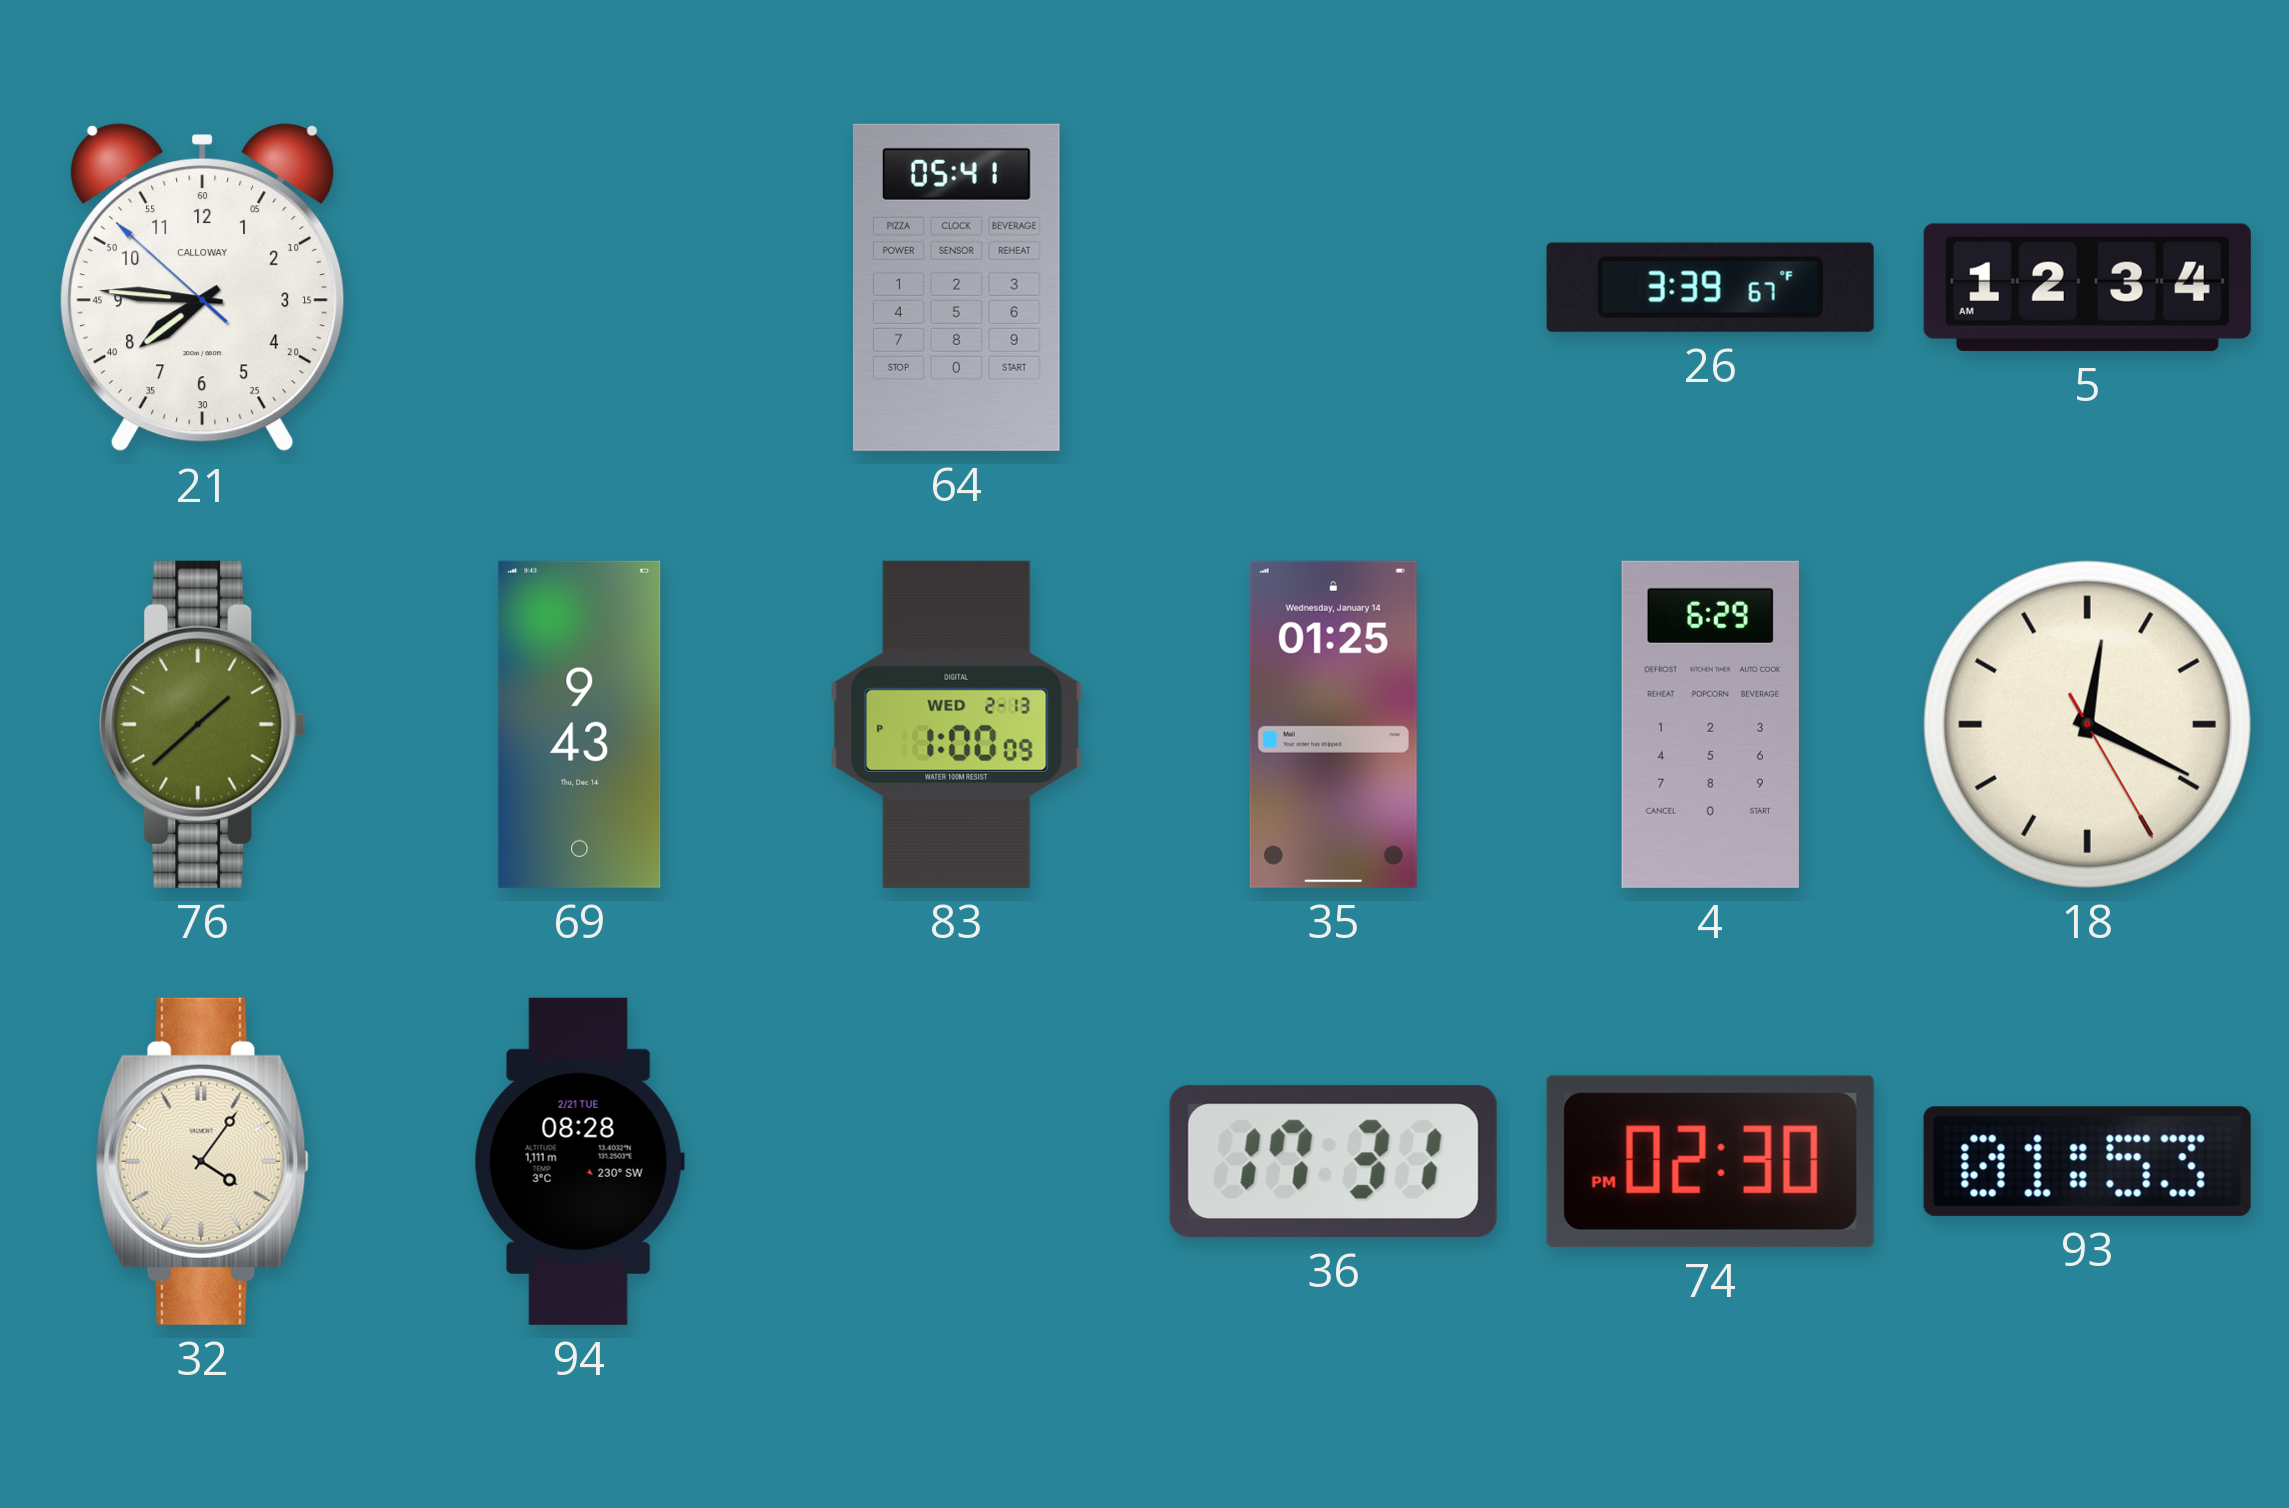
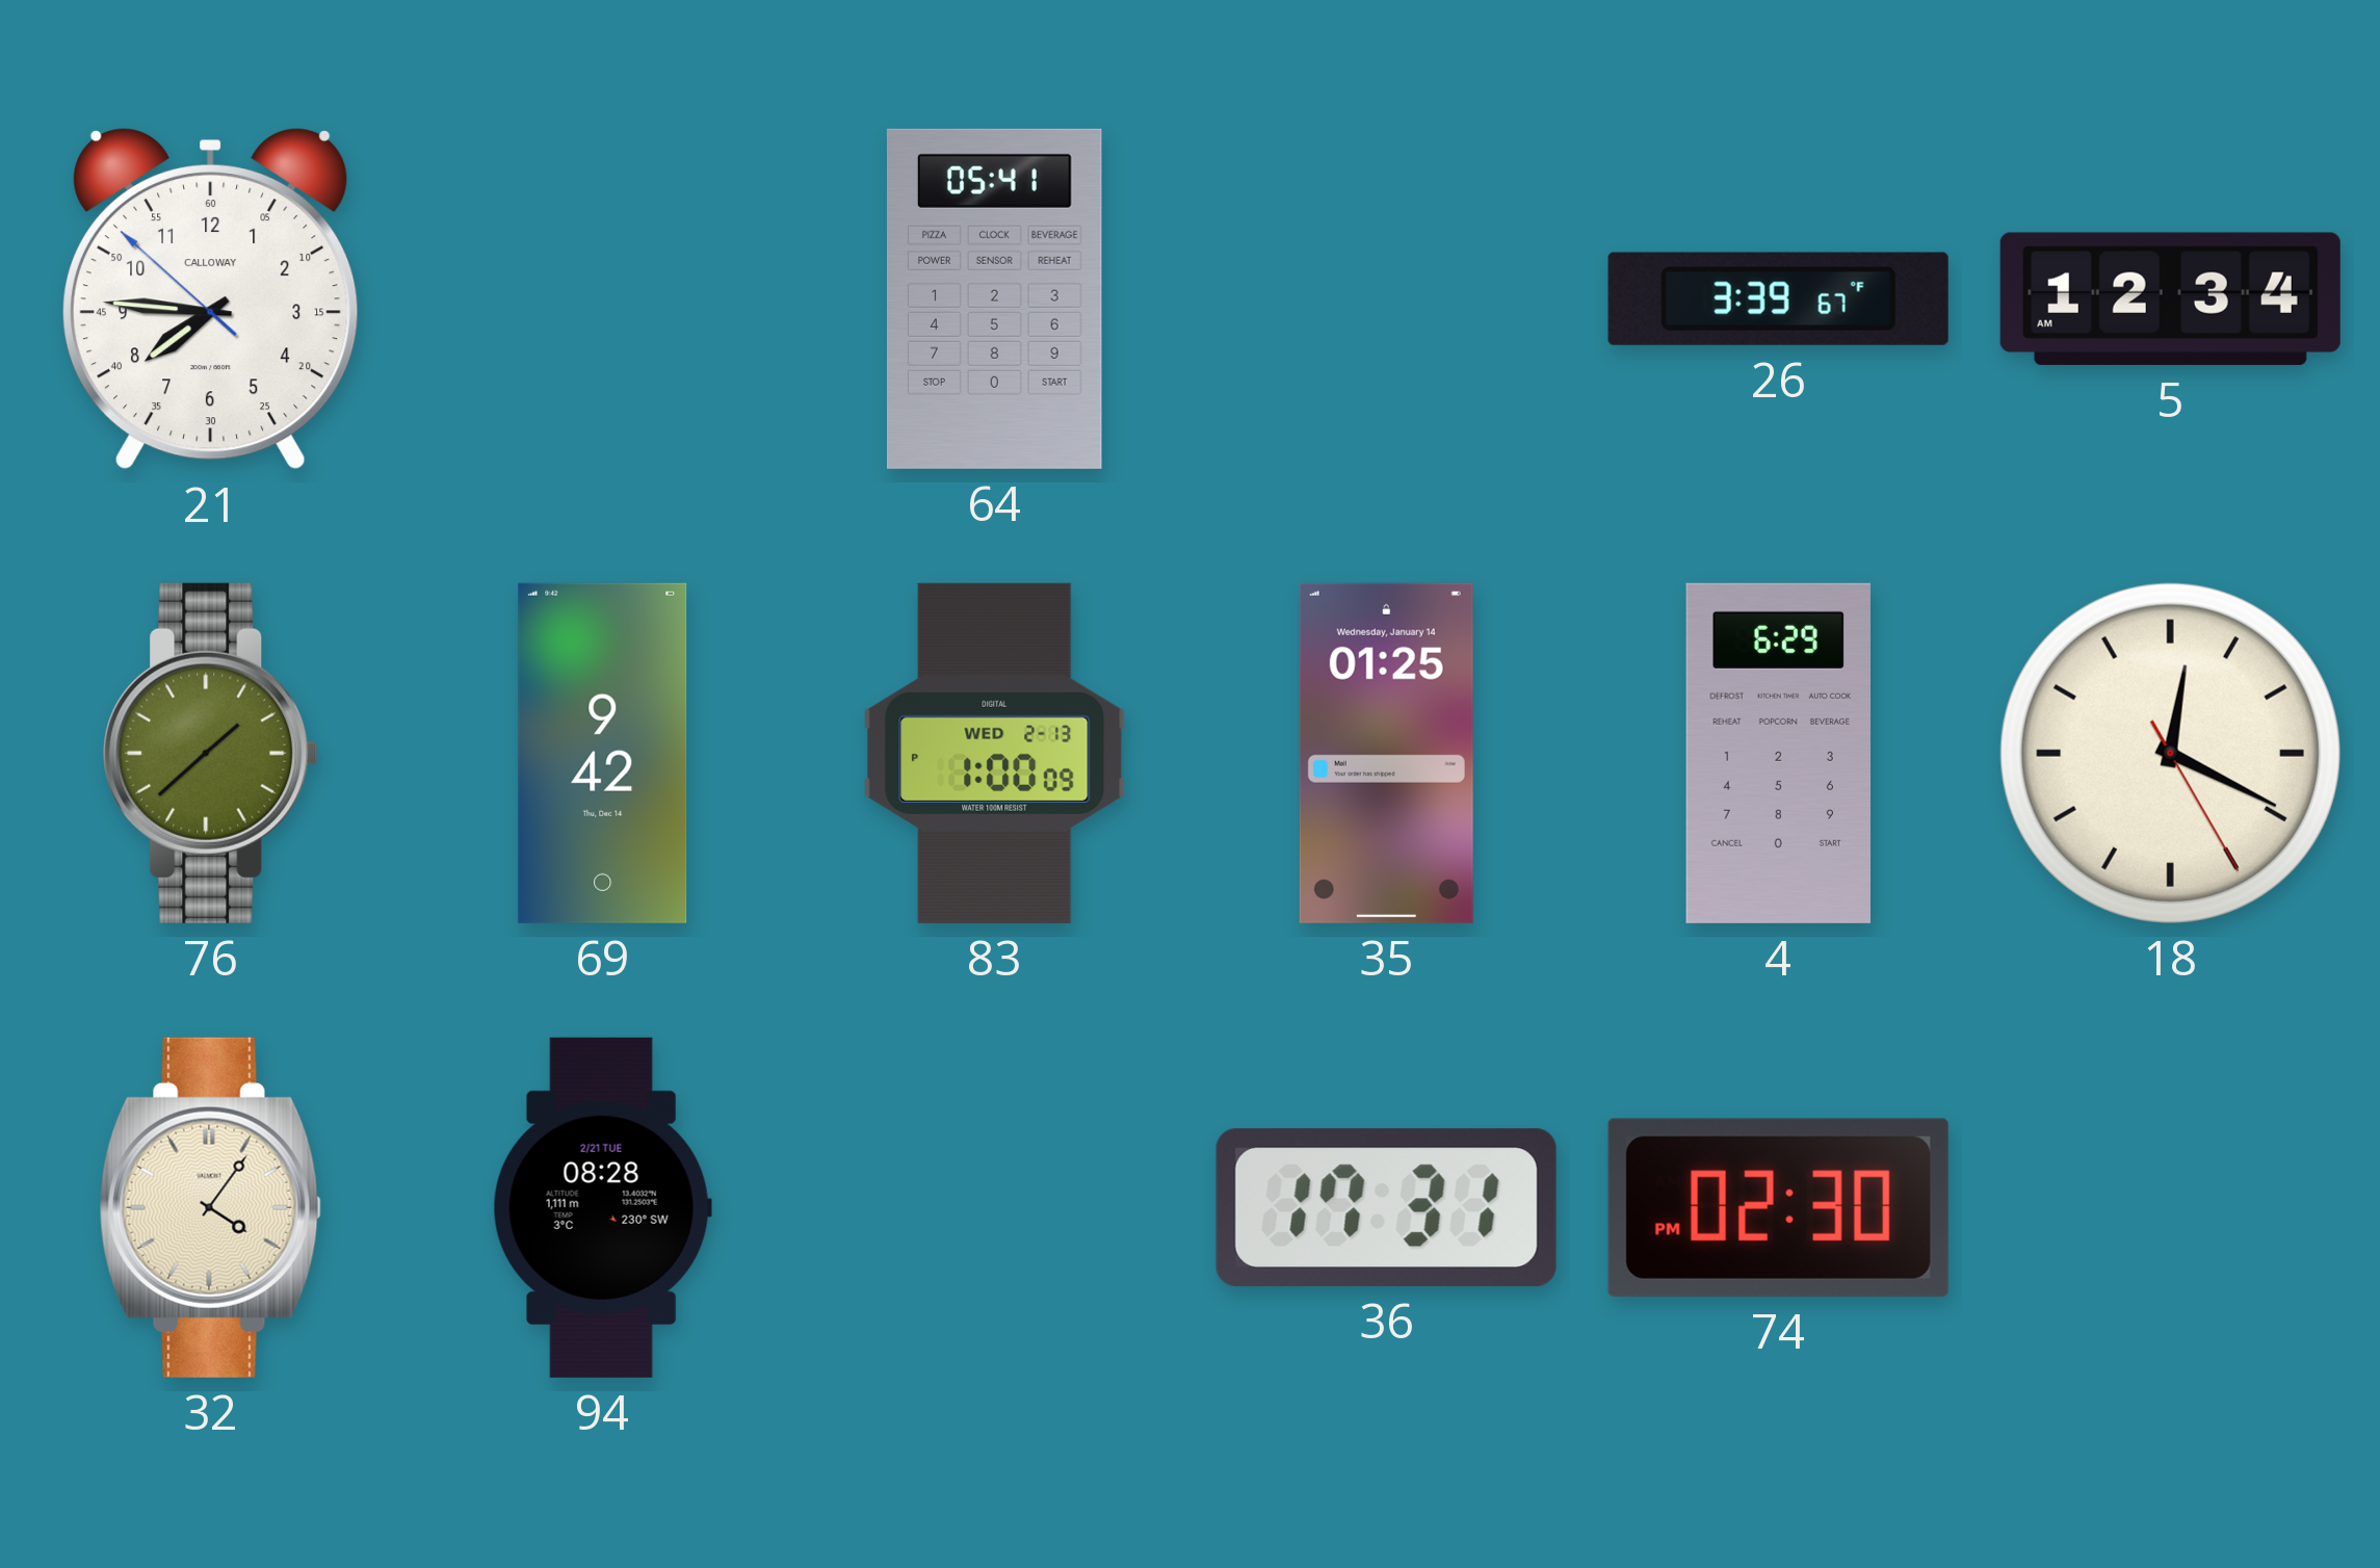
69: 9:43 -> 9:42
93: 01:53 -> none
